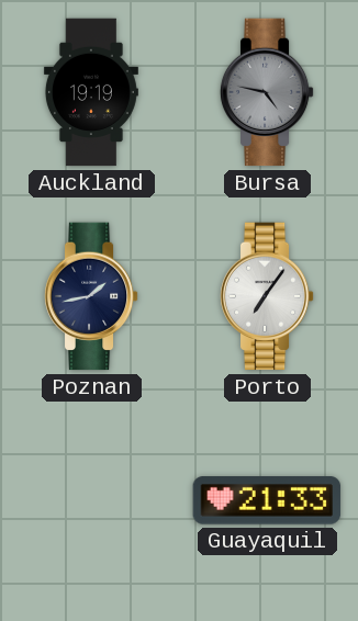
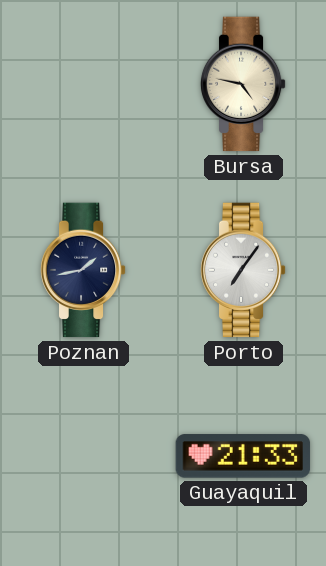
Auckland: 19:19 -> none
Bursa dial: grey -> cream
